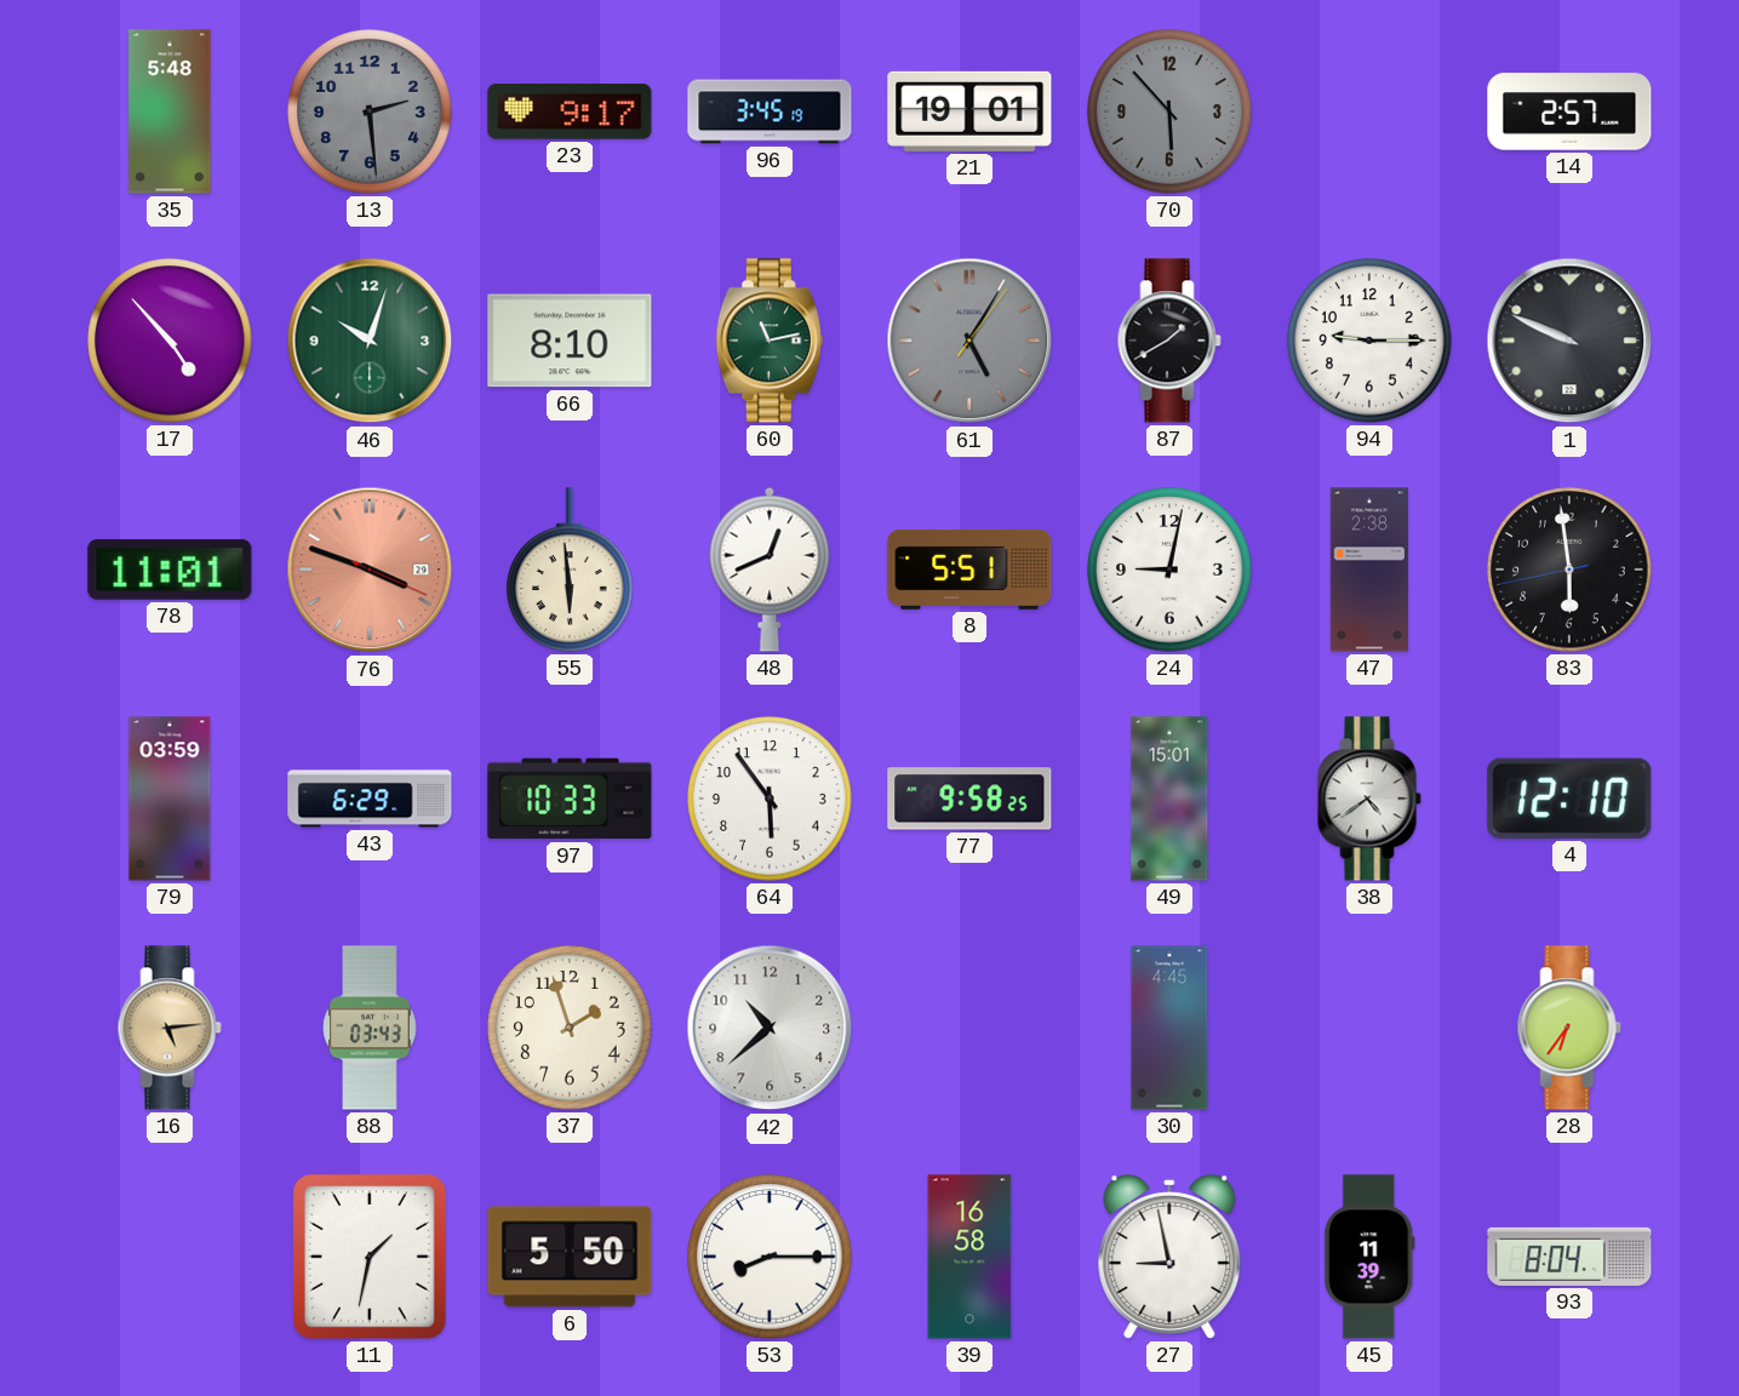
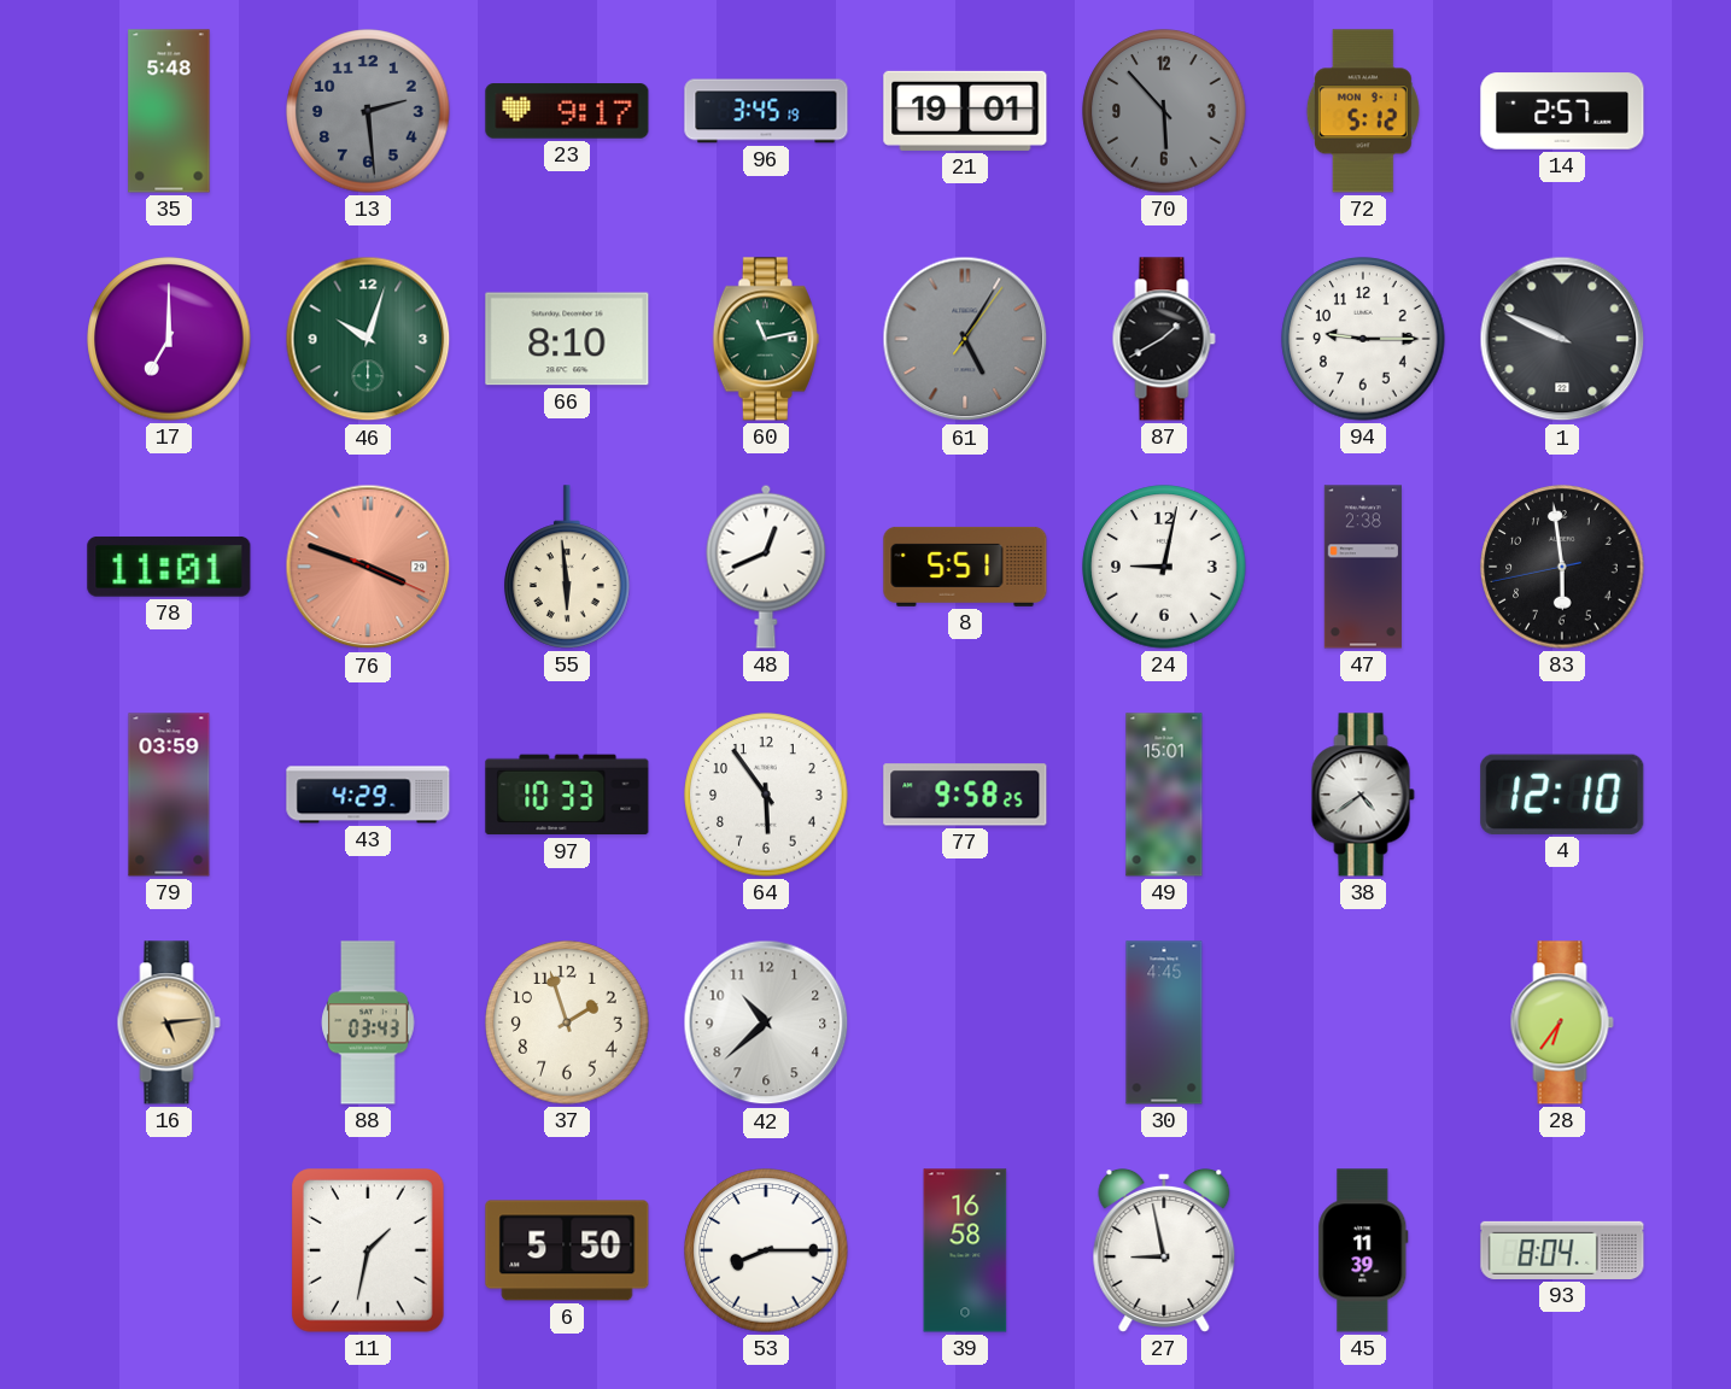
72: none -> 5:12
17: 4:53 -> 7:00
43: 6:29 -> 4:29
